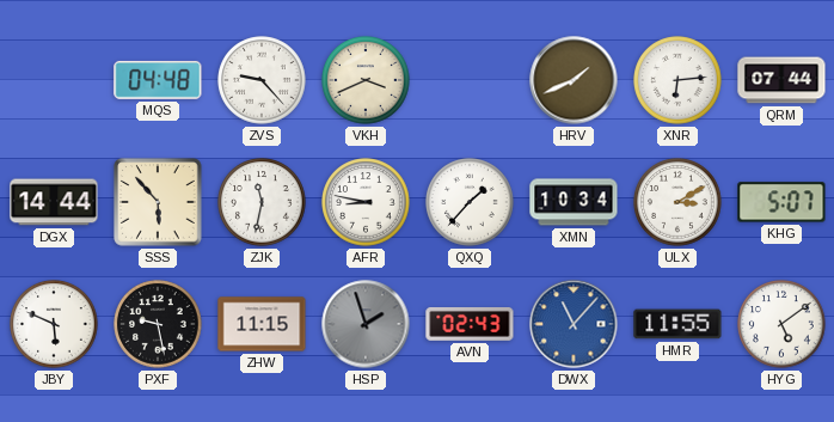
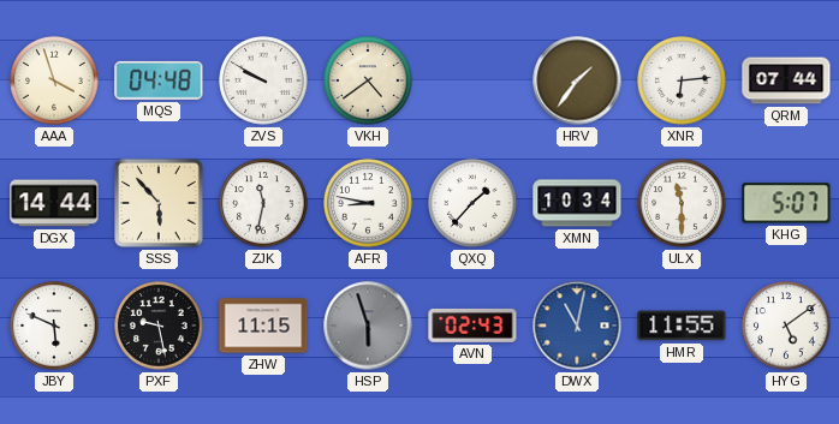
AAA: none -> 3:57
ZVS: 9:23 -> 9:50
VKH: 3:41 -> 4:39
HRV: 1:41 -> 1:36
ULX: 3:10 -> 11:30
HSP: 1:57 -> 5:57
DWX: 11:07 -> 11:02
